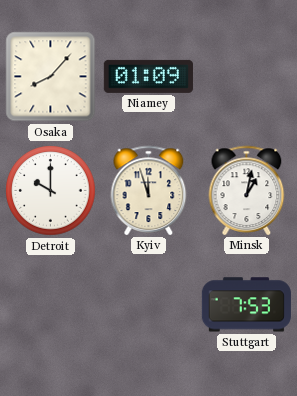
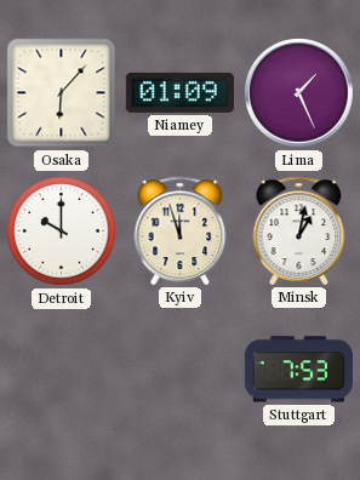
Osaka: 8:07 -> 6:07
Lima: none -> 1:26
